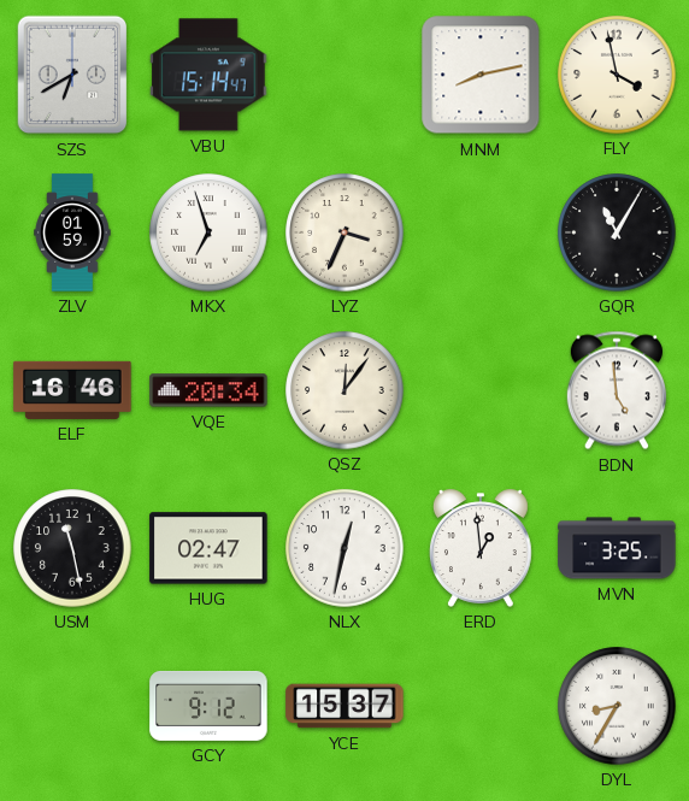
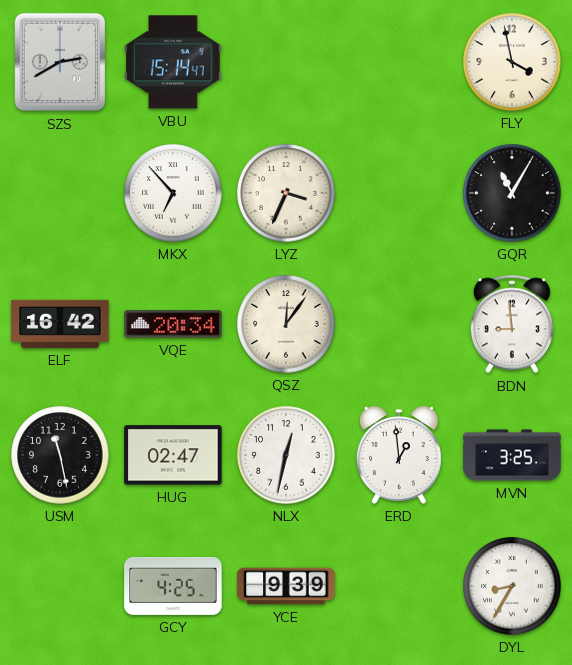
SZS: 6:40 -> 2:40
MNM: 8:13 -> none
ZLV: 01:59 -> none
MKX: 6:57 -> 6:53
ELF: 16:46 -> 16:42
BDN: 4:59 -> 8:59
GCY: 9:12 -> 4:25
YCE: 15:37 -> 9:39
